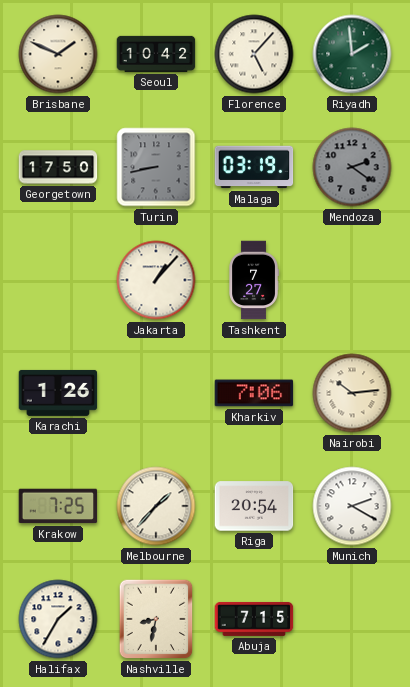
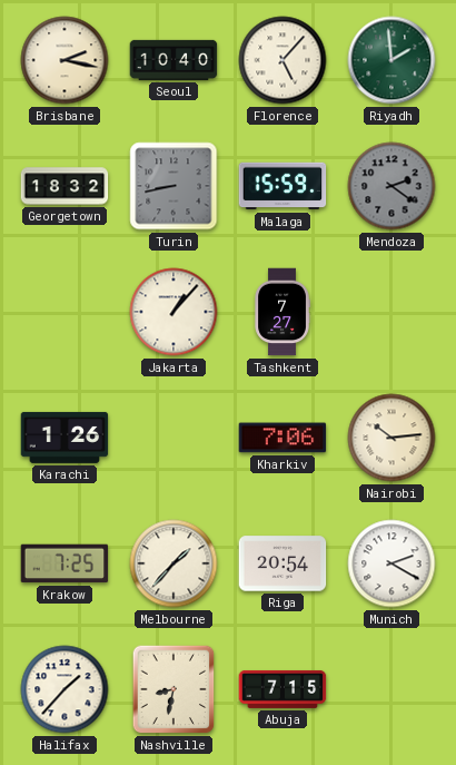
Brisbane: 1:49 -> 2:17
Seoul: 10:42 -> 10:40
Georgetown: 17:50 -> 18:32
Malaga: 03:19 -> 15:59
Halifax: 1:35 -> 1:37
